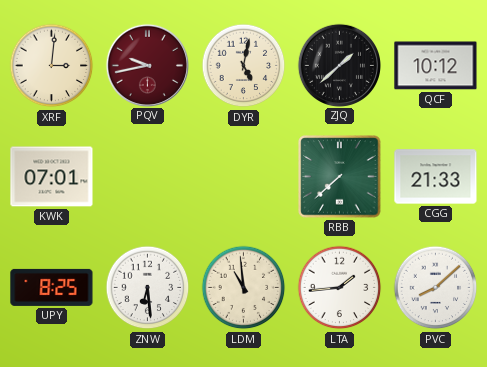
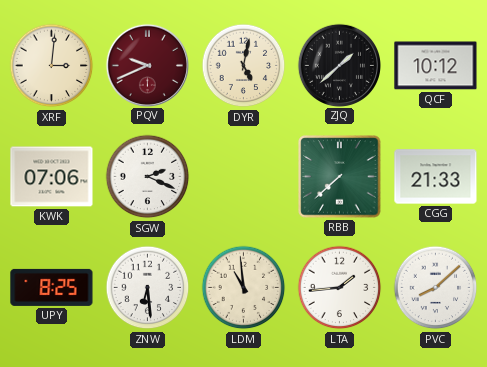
PQV: 9:43 -> 9:41
KWK: 07:01 -> 07:06
SGW: none -> 2:19
